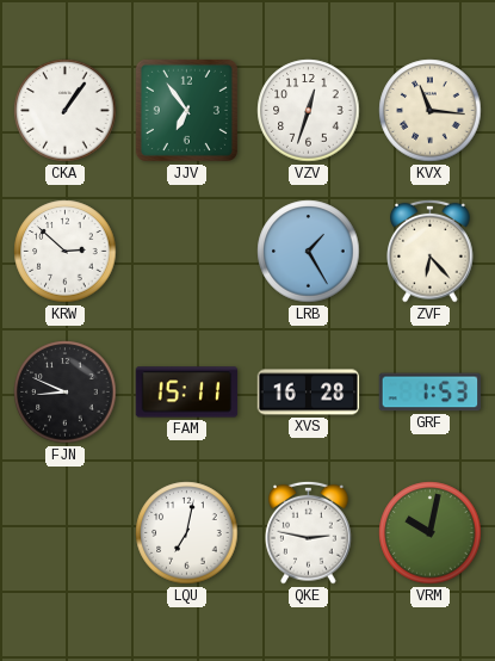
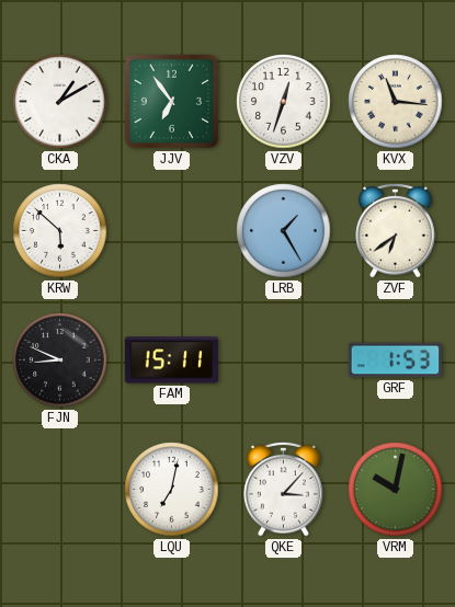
CKA: 1:06 -> 1:10
KRW: 2:52 -> 5:52
ZVF: 6:23 -> 6:39
XVS: 16:28 -> none
QKE: 2:47 -> 3:07
